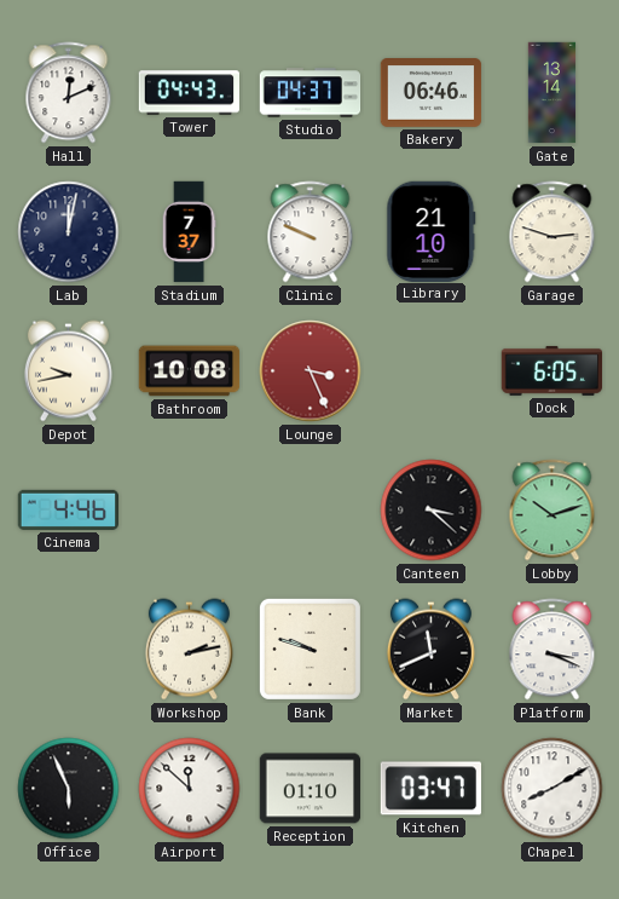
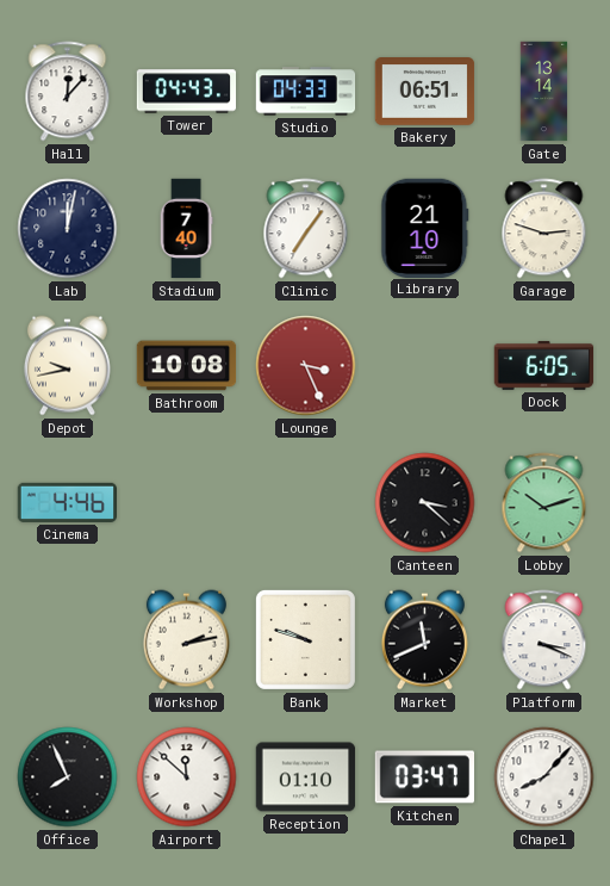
Hall: 12:11 -> 12:07
Studio: 04:37 -> 04:33
Bakery: 06:46 -> 06:51
Stadium: 7:37 -> 7:40
Clinic: 9:49 -> 7:06
Office: 5:56 -> 7:56
Chapel: 8:10 -> 8:07
